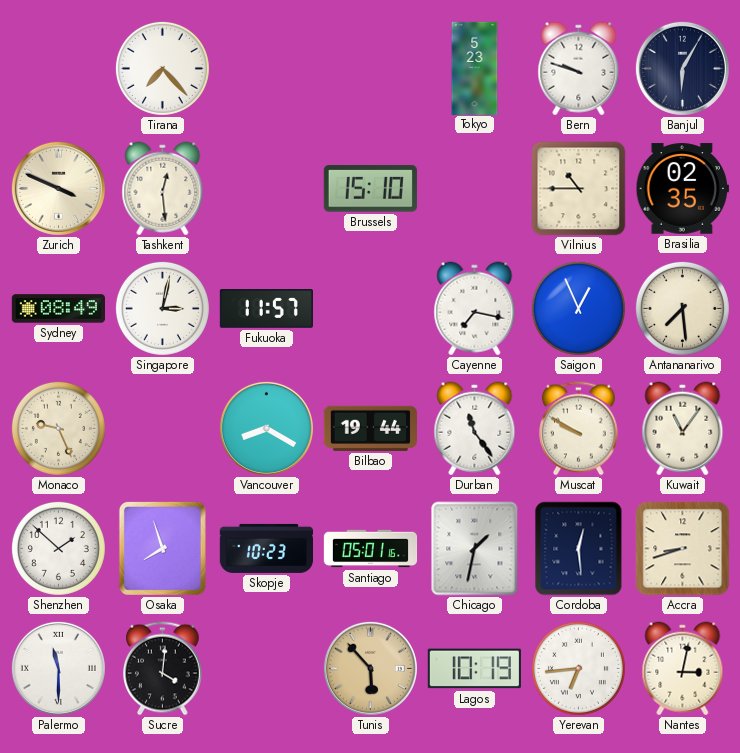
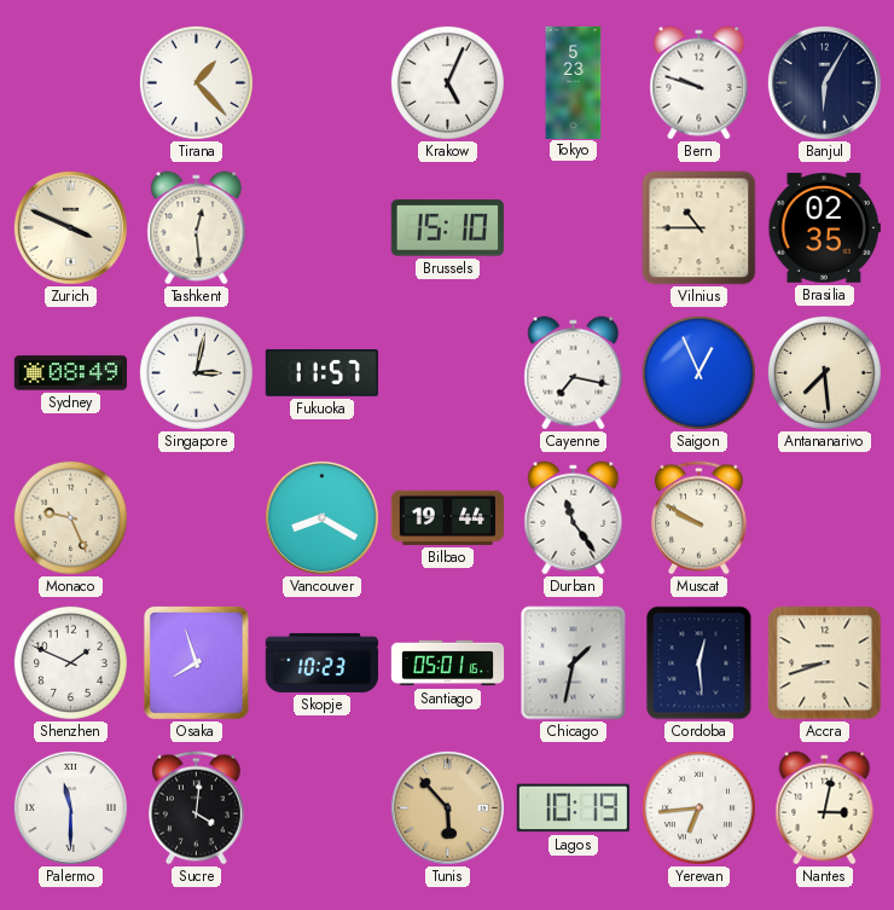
Tirana: 7:23 -> 1:23
Krakow: none -> 5:04
Kuwait: 11:06 -> none
Shenzhen: 1:52 -> 1:49
